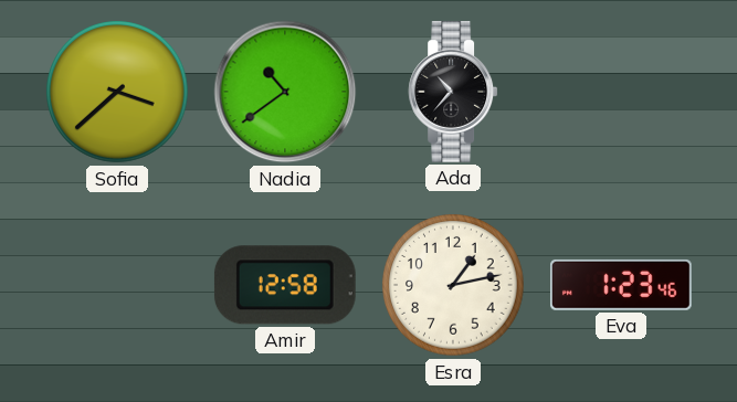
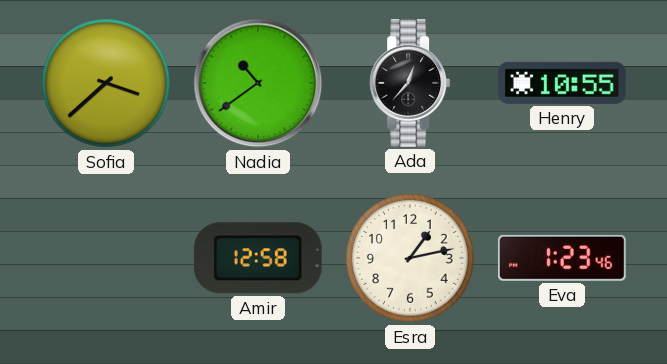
Ada: 10:37 -> 12:37
Henry: none -> 10:55
